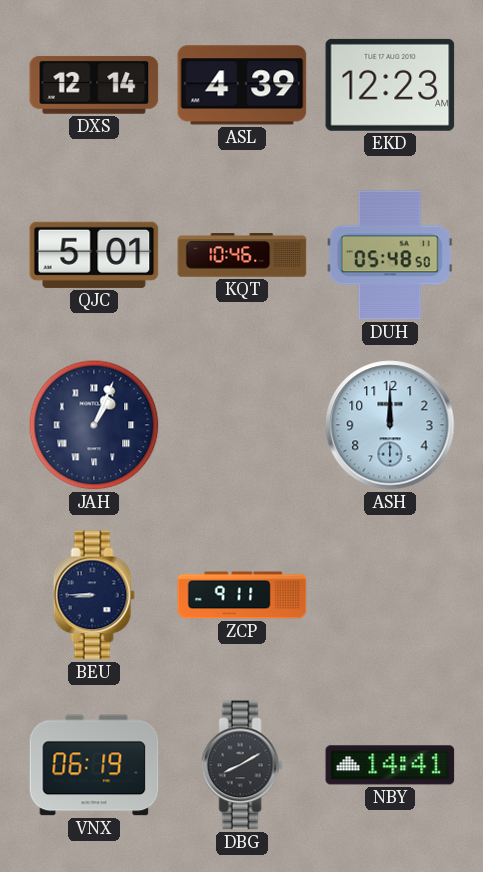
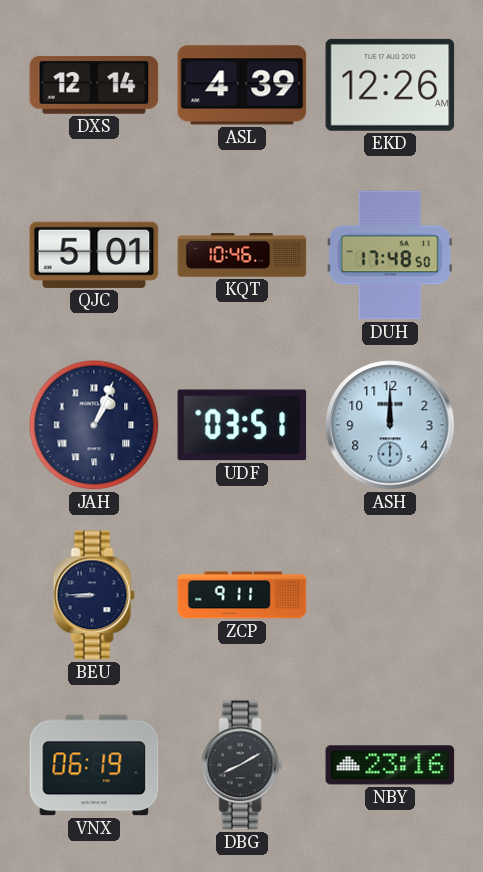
EKD: 12:23 -> 12:26
DUH: 05:48 -> 17:48
UDF: none -> 03:51
NBY: 14:41 -> 23:16
